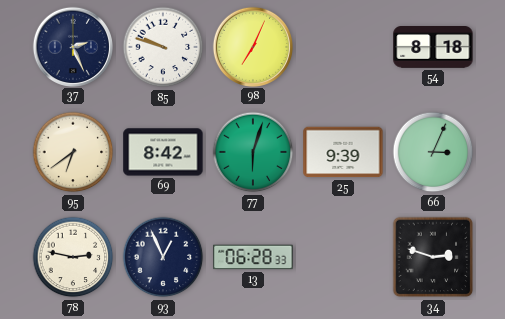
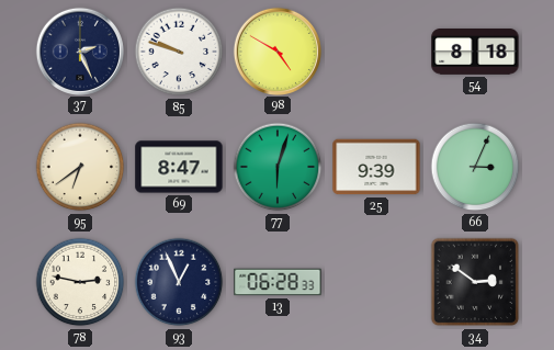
98: 7:04 -> 4:50
69: 8:42 -> 8:47
34: 2:48 -> 2:51
